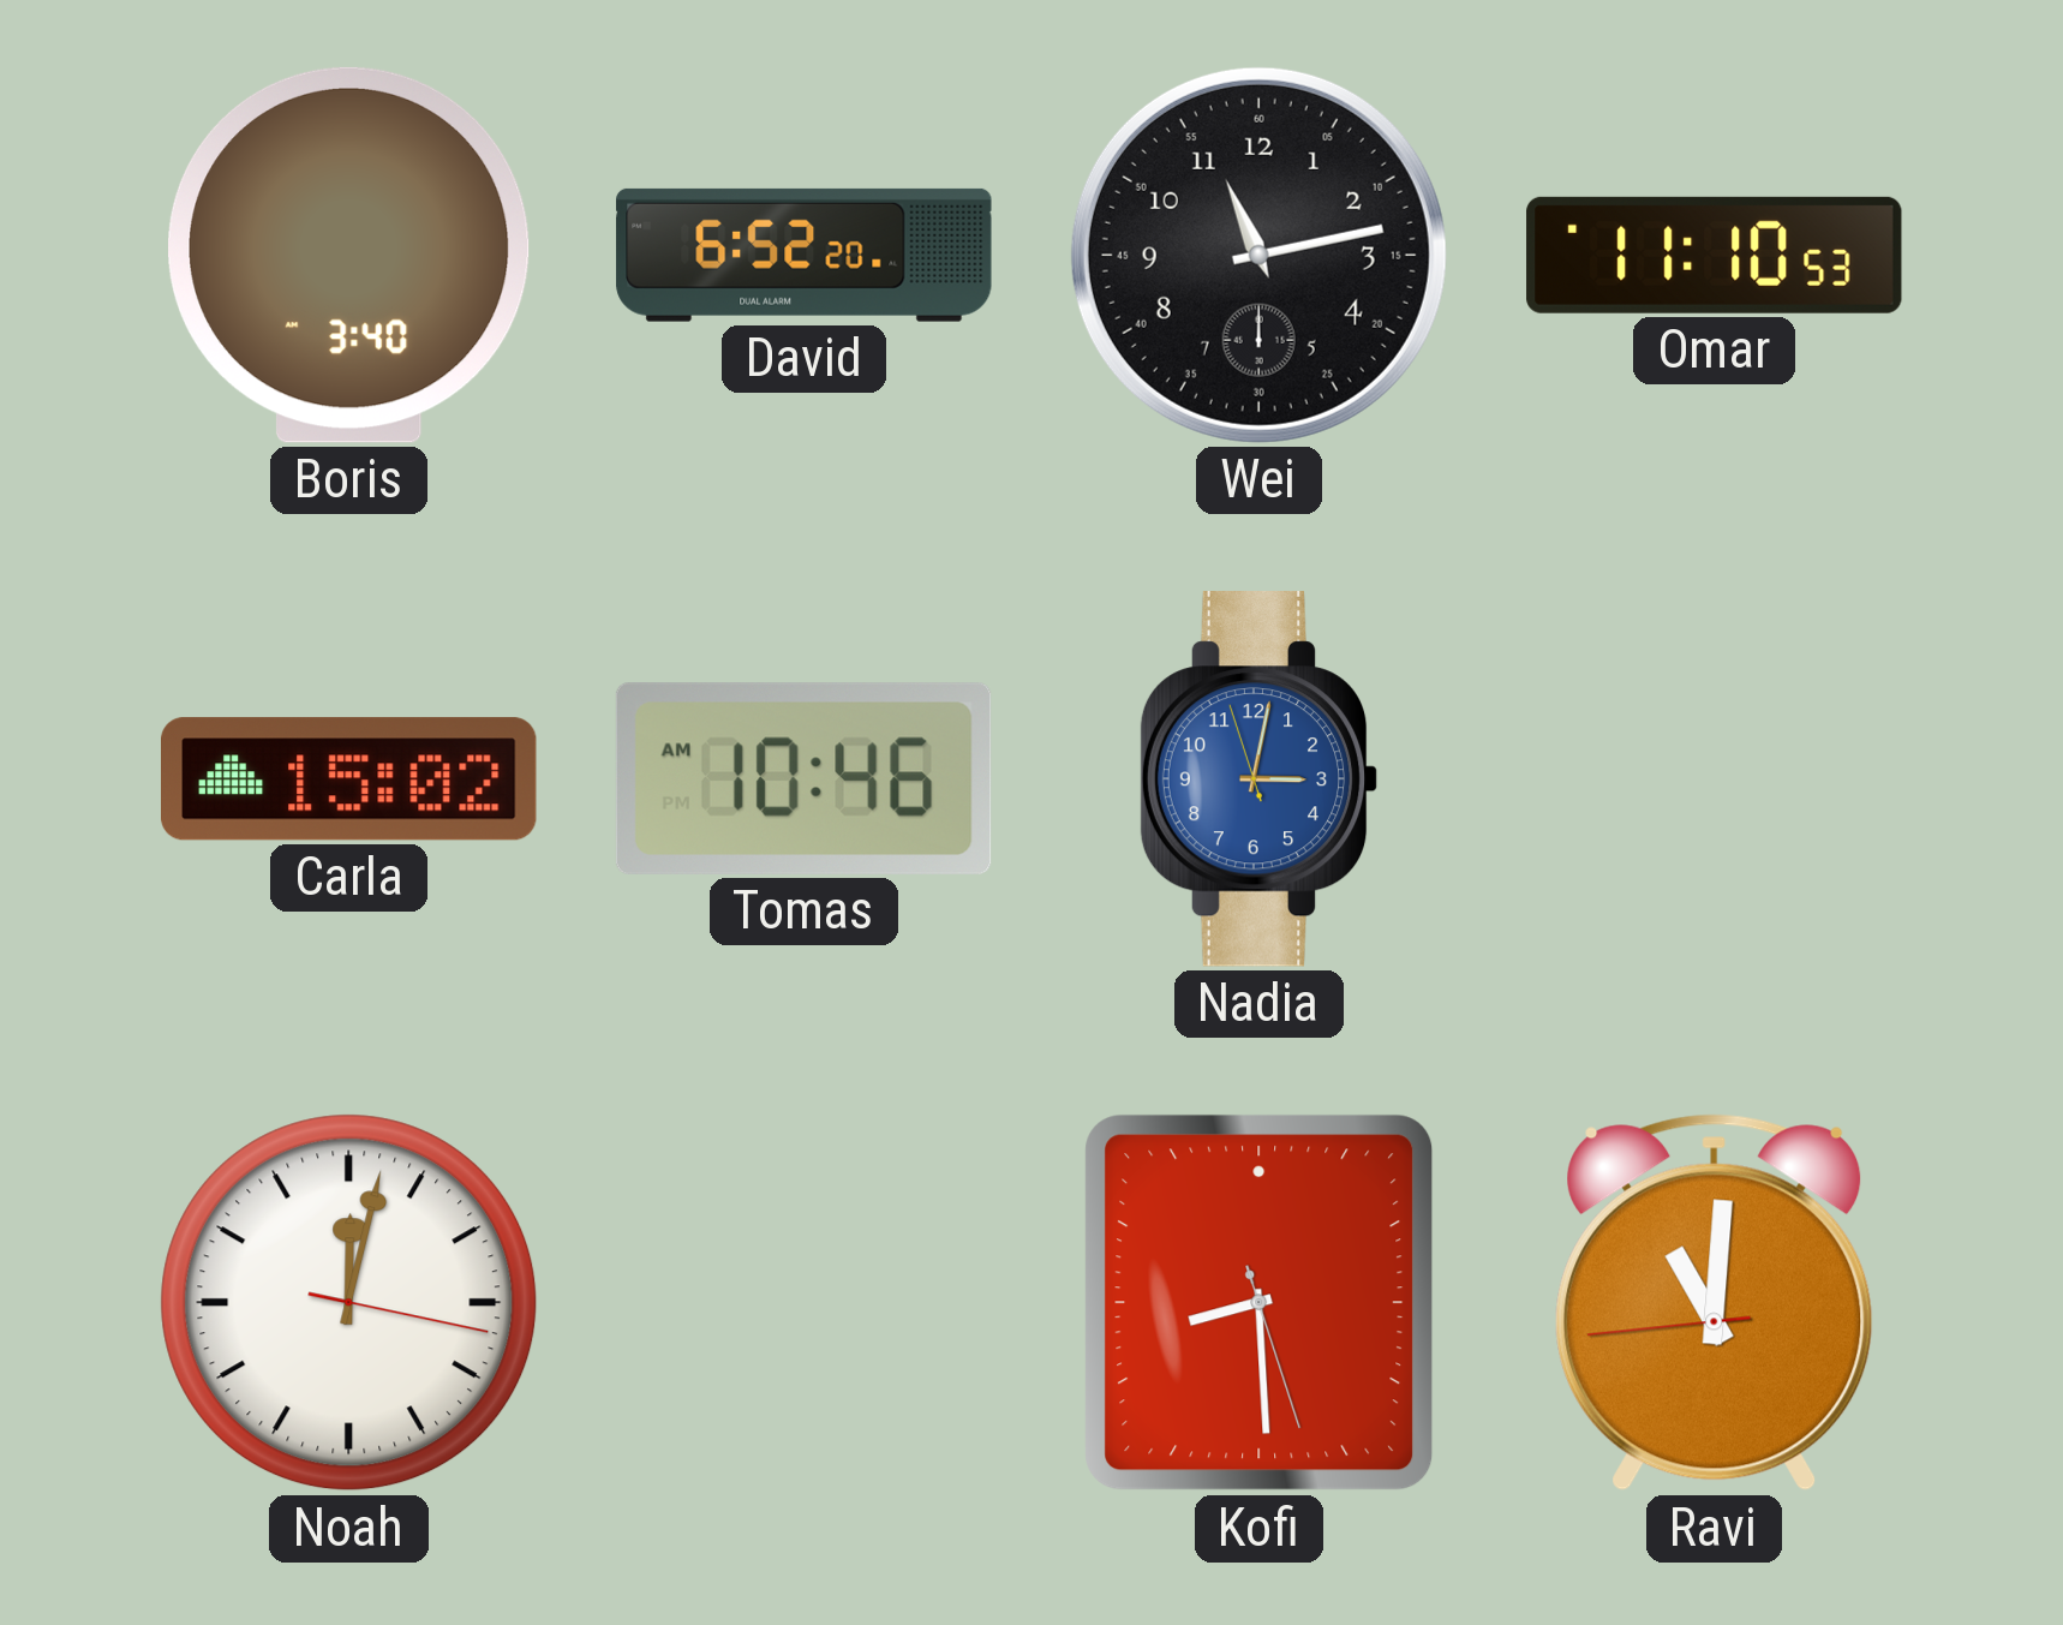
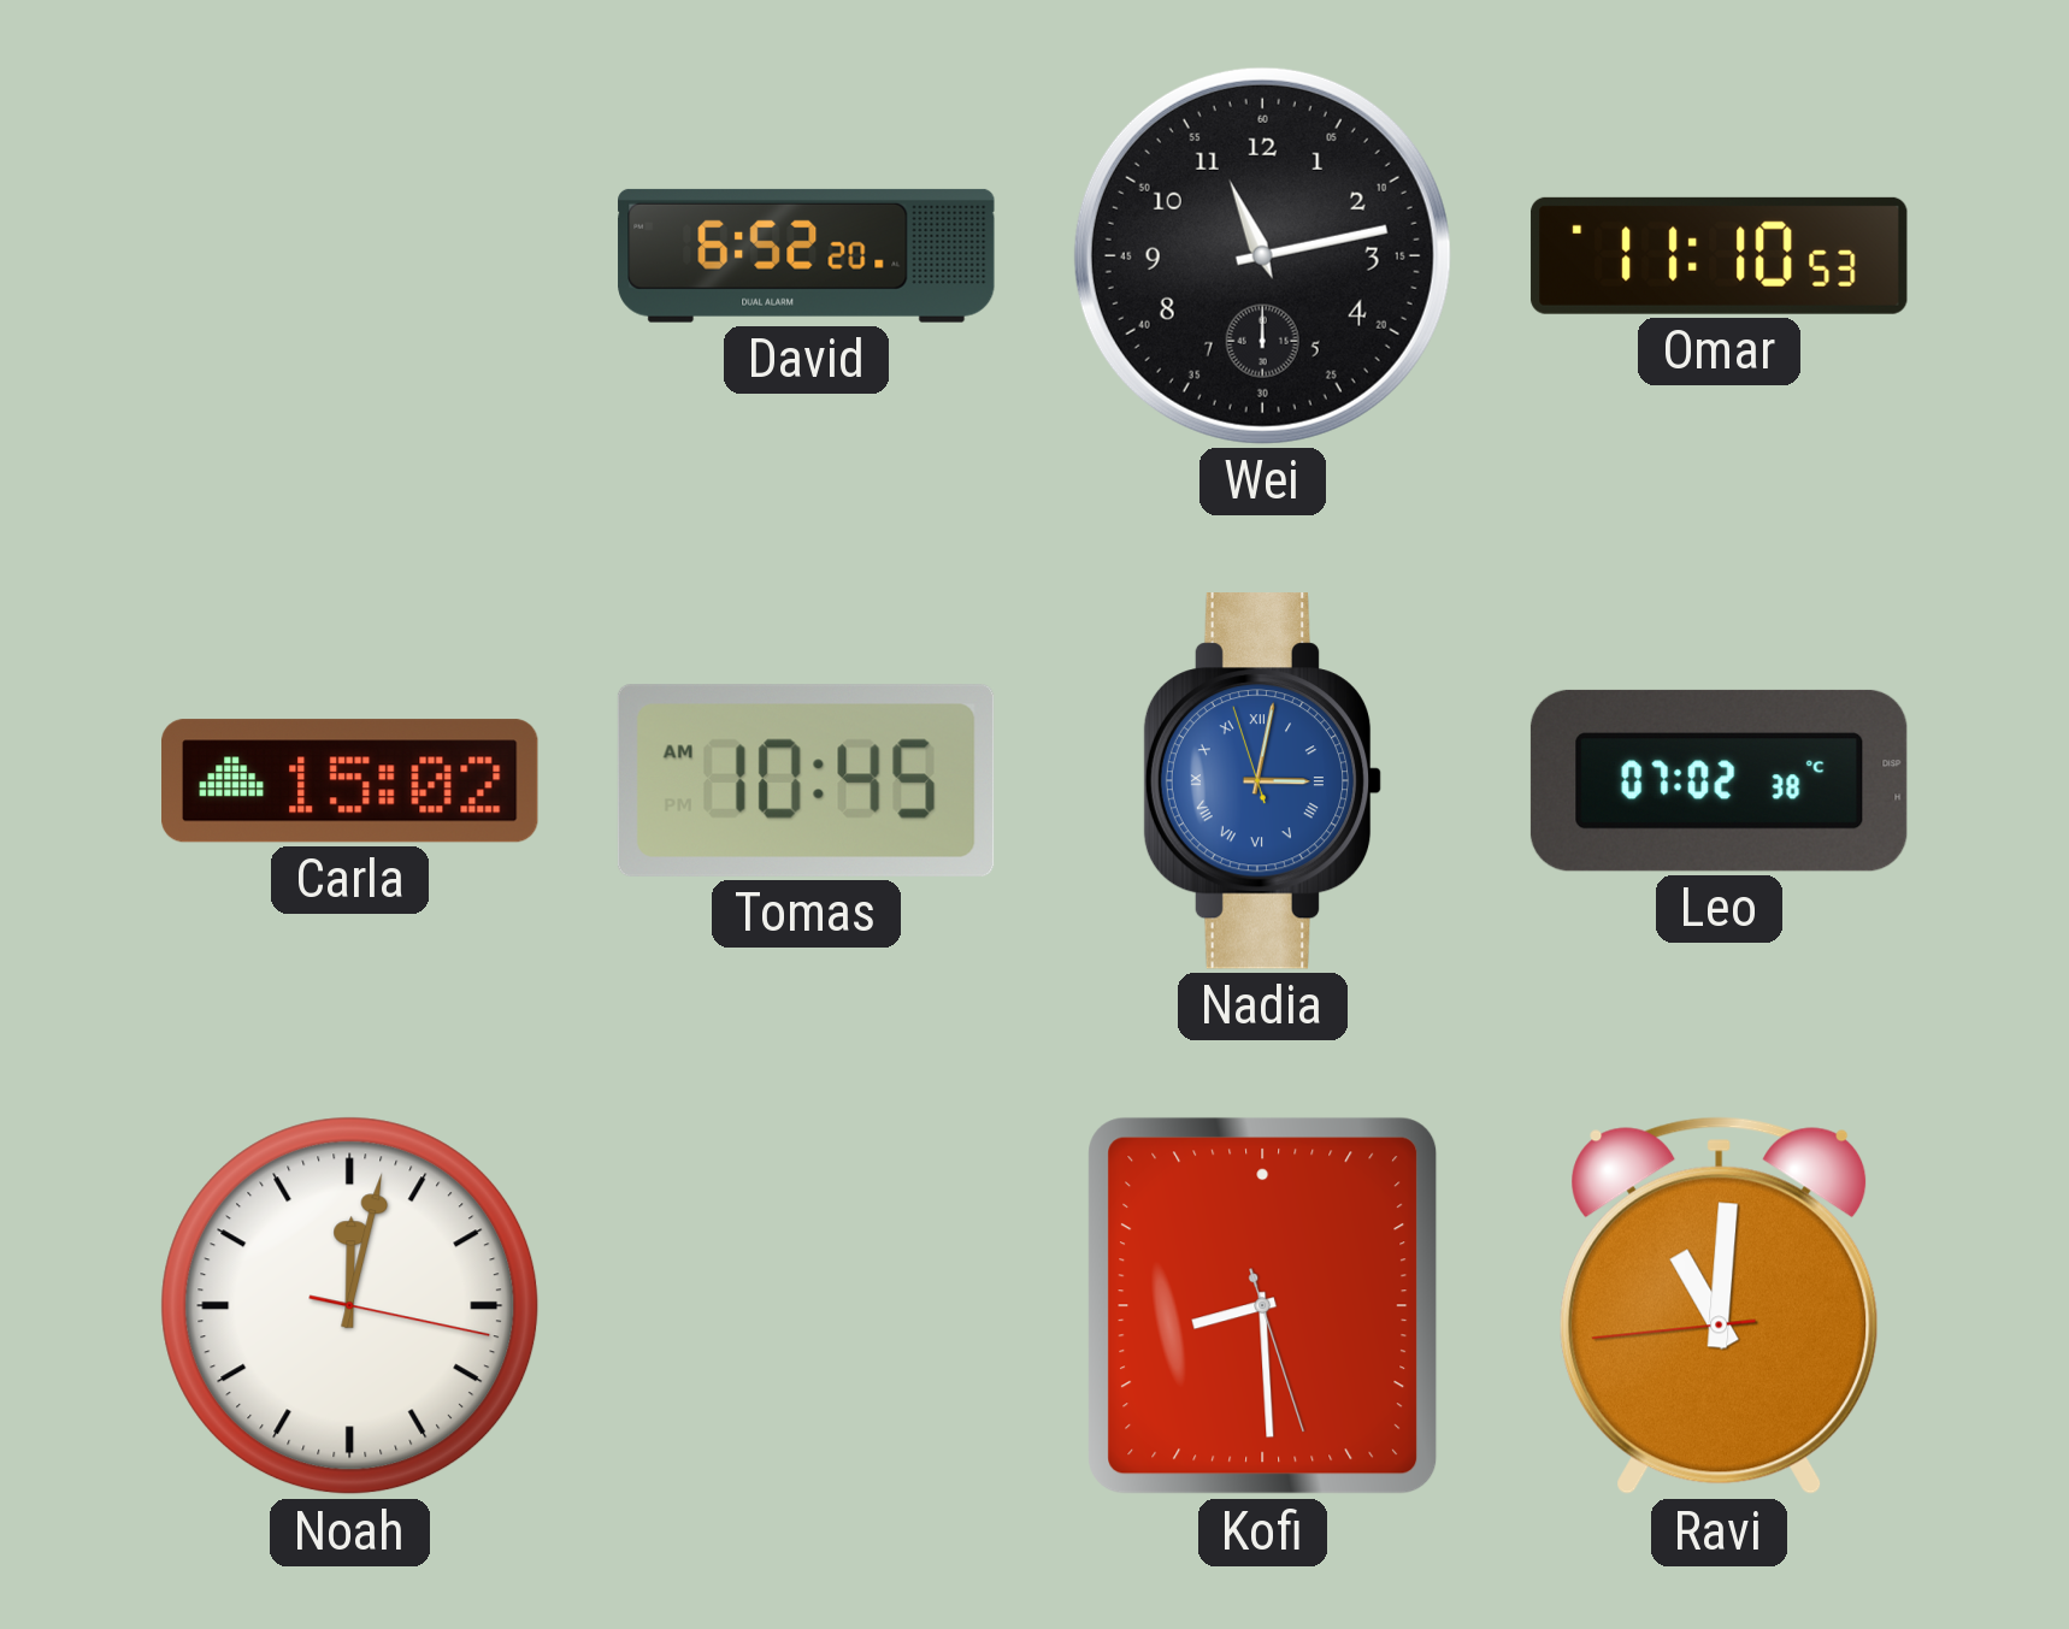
Boris: 3:40 -> none
Tomas: 10:46 -> 10:45
Nadia numerals: Arabic -> Roman
Leo: none -> 07:02
